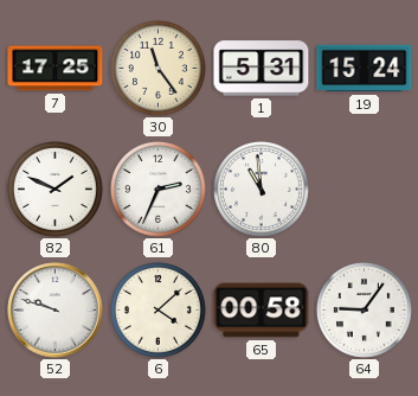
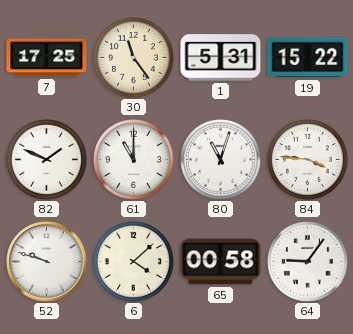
19: 15:24 -> 15:22
61: 2:34 -> 11:00
80: 10:59 -> 11:03
84: none -> 3:46
